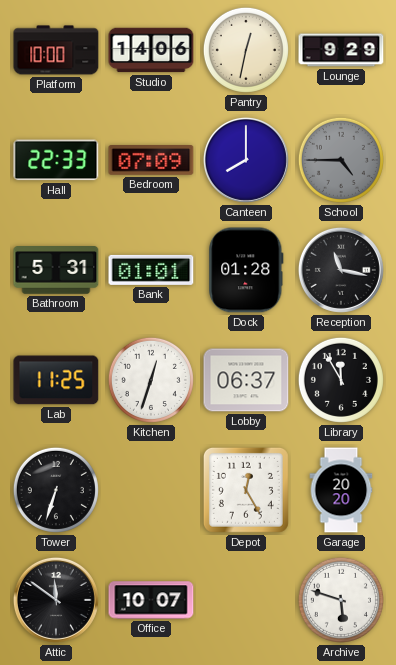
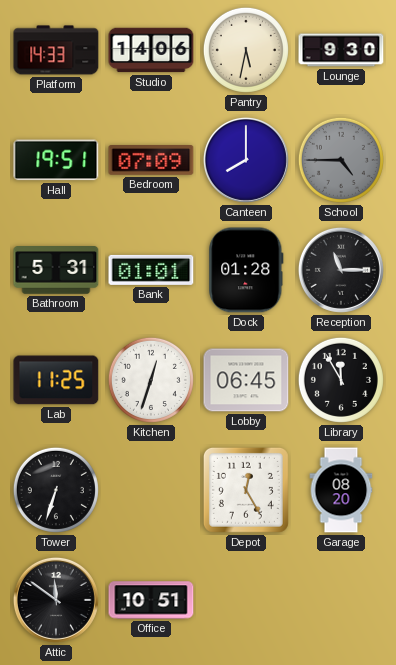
Platform: 10:00 -> 14:33
Pantry: 12:32 -> 5:32
Lounge: 9:29 -> 9:30
Hall: 22:33 -> 19:51
Reception: 11:17 -> 11:15
Lobby: 06:37 -> 06:45
Garage: 20:20 -> 08:20
Office: 10:07 -> 10:51
Archive: 5:48 -> none
